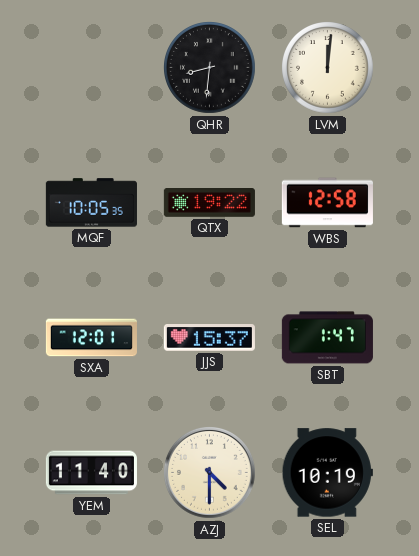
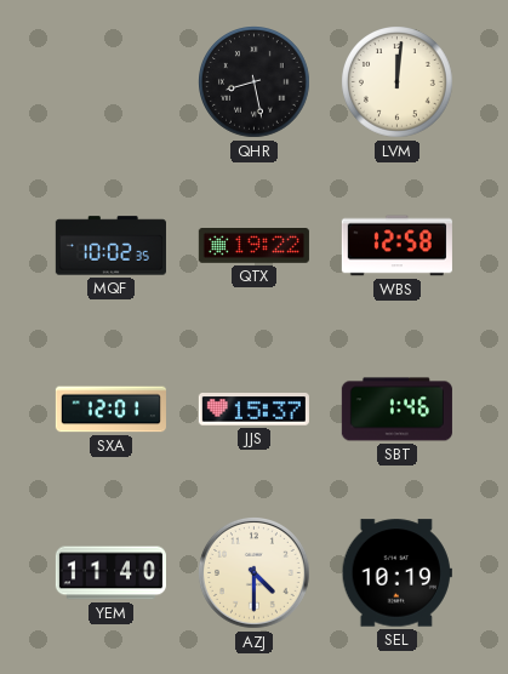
QHR: 8:31 -> 8:28
MQF: 10:05 -> 10:02
SBT: 1:47 -> 1:46
